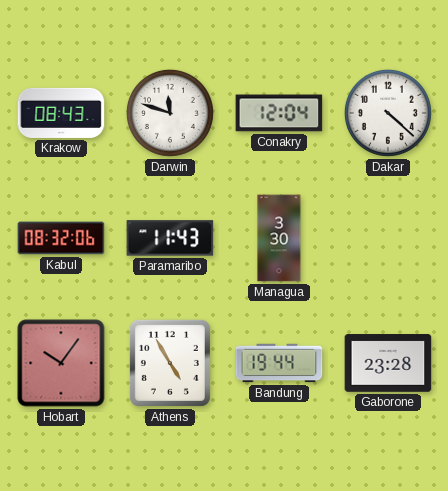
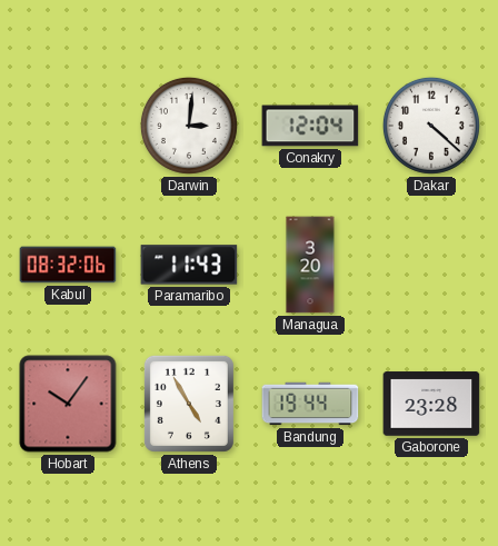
Krakow: 08:43 -> none
Darwin: 11:48 -> 3:01
Managua: 3:30 -> 3:20
